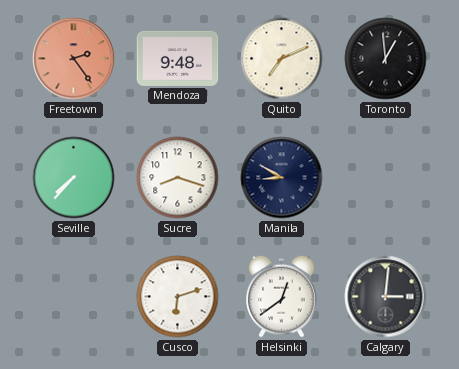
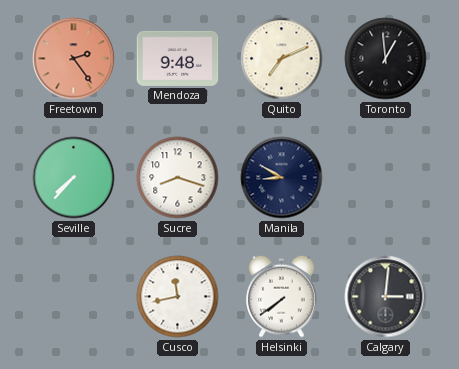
Cusco: 6:12 -> 11:43
Helsinki: 12:39 -> 7:39
